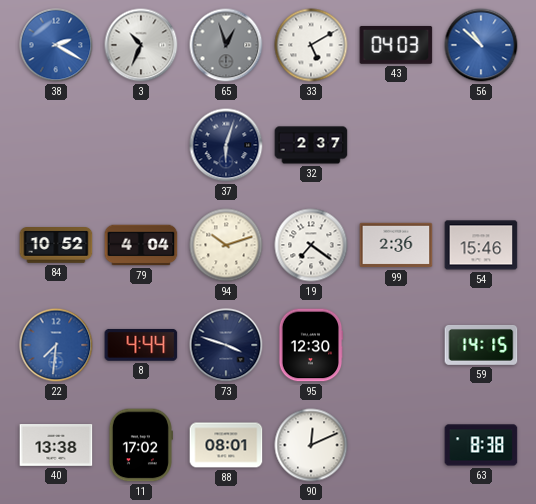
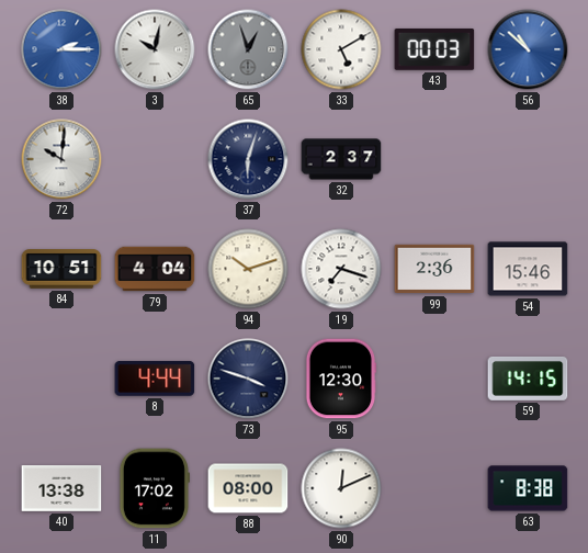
38: 2:20 -> 2:15
3: 10:34 -> 10:02
43: 04:03 -> 00:03
72: none -> 10:01
84: 10:52 -> 10:51
19: 7:21 -> 7:18
22: 7:31 -> none
88: 08:01 -> 08:00
